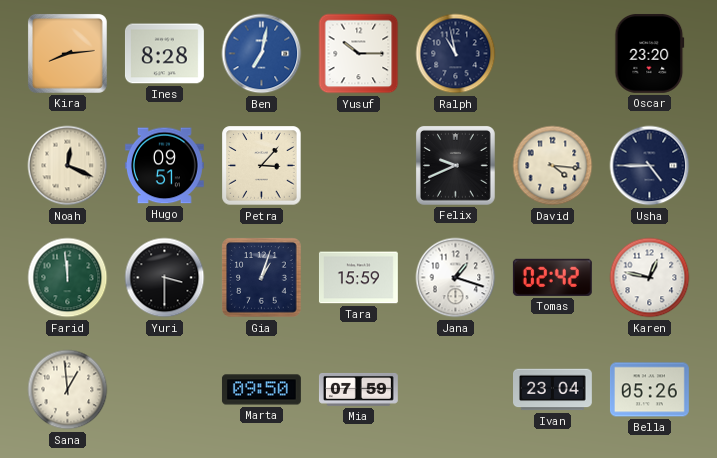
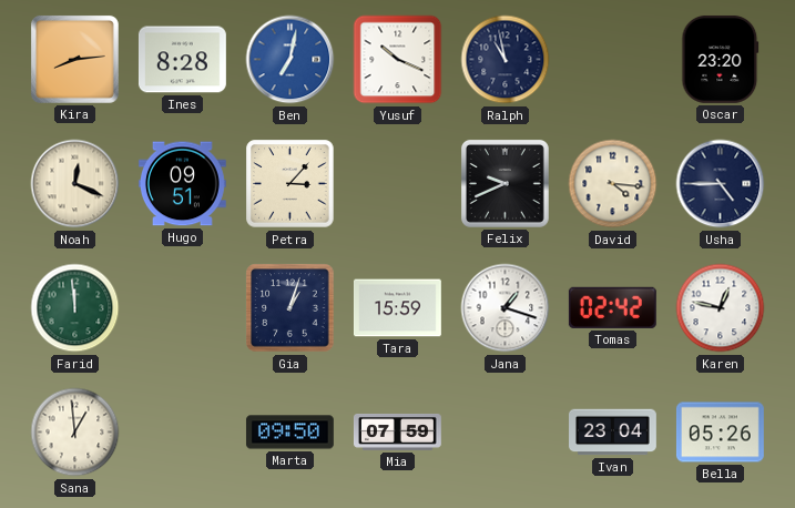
Yusuf: 10:15 -> 10:19
Yuri: 3:30 -> none
